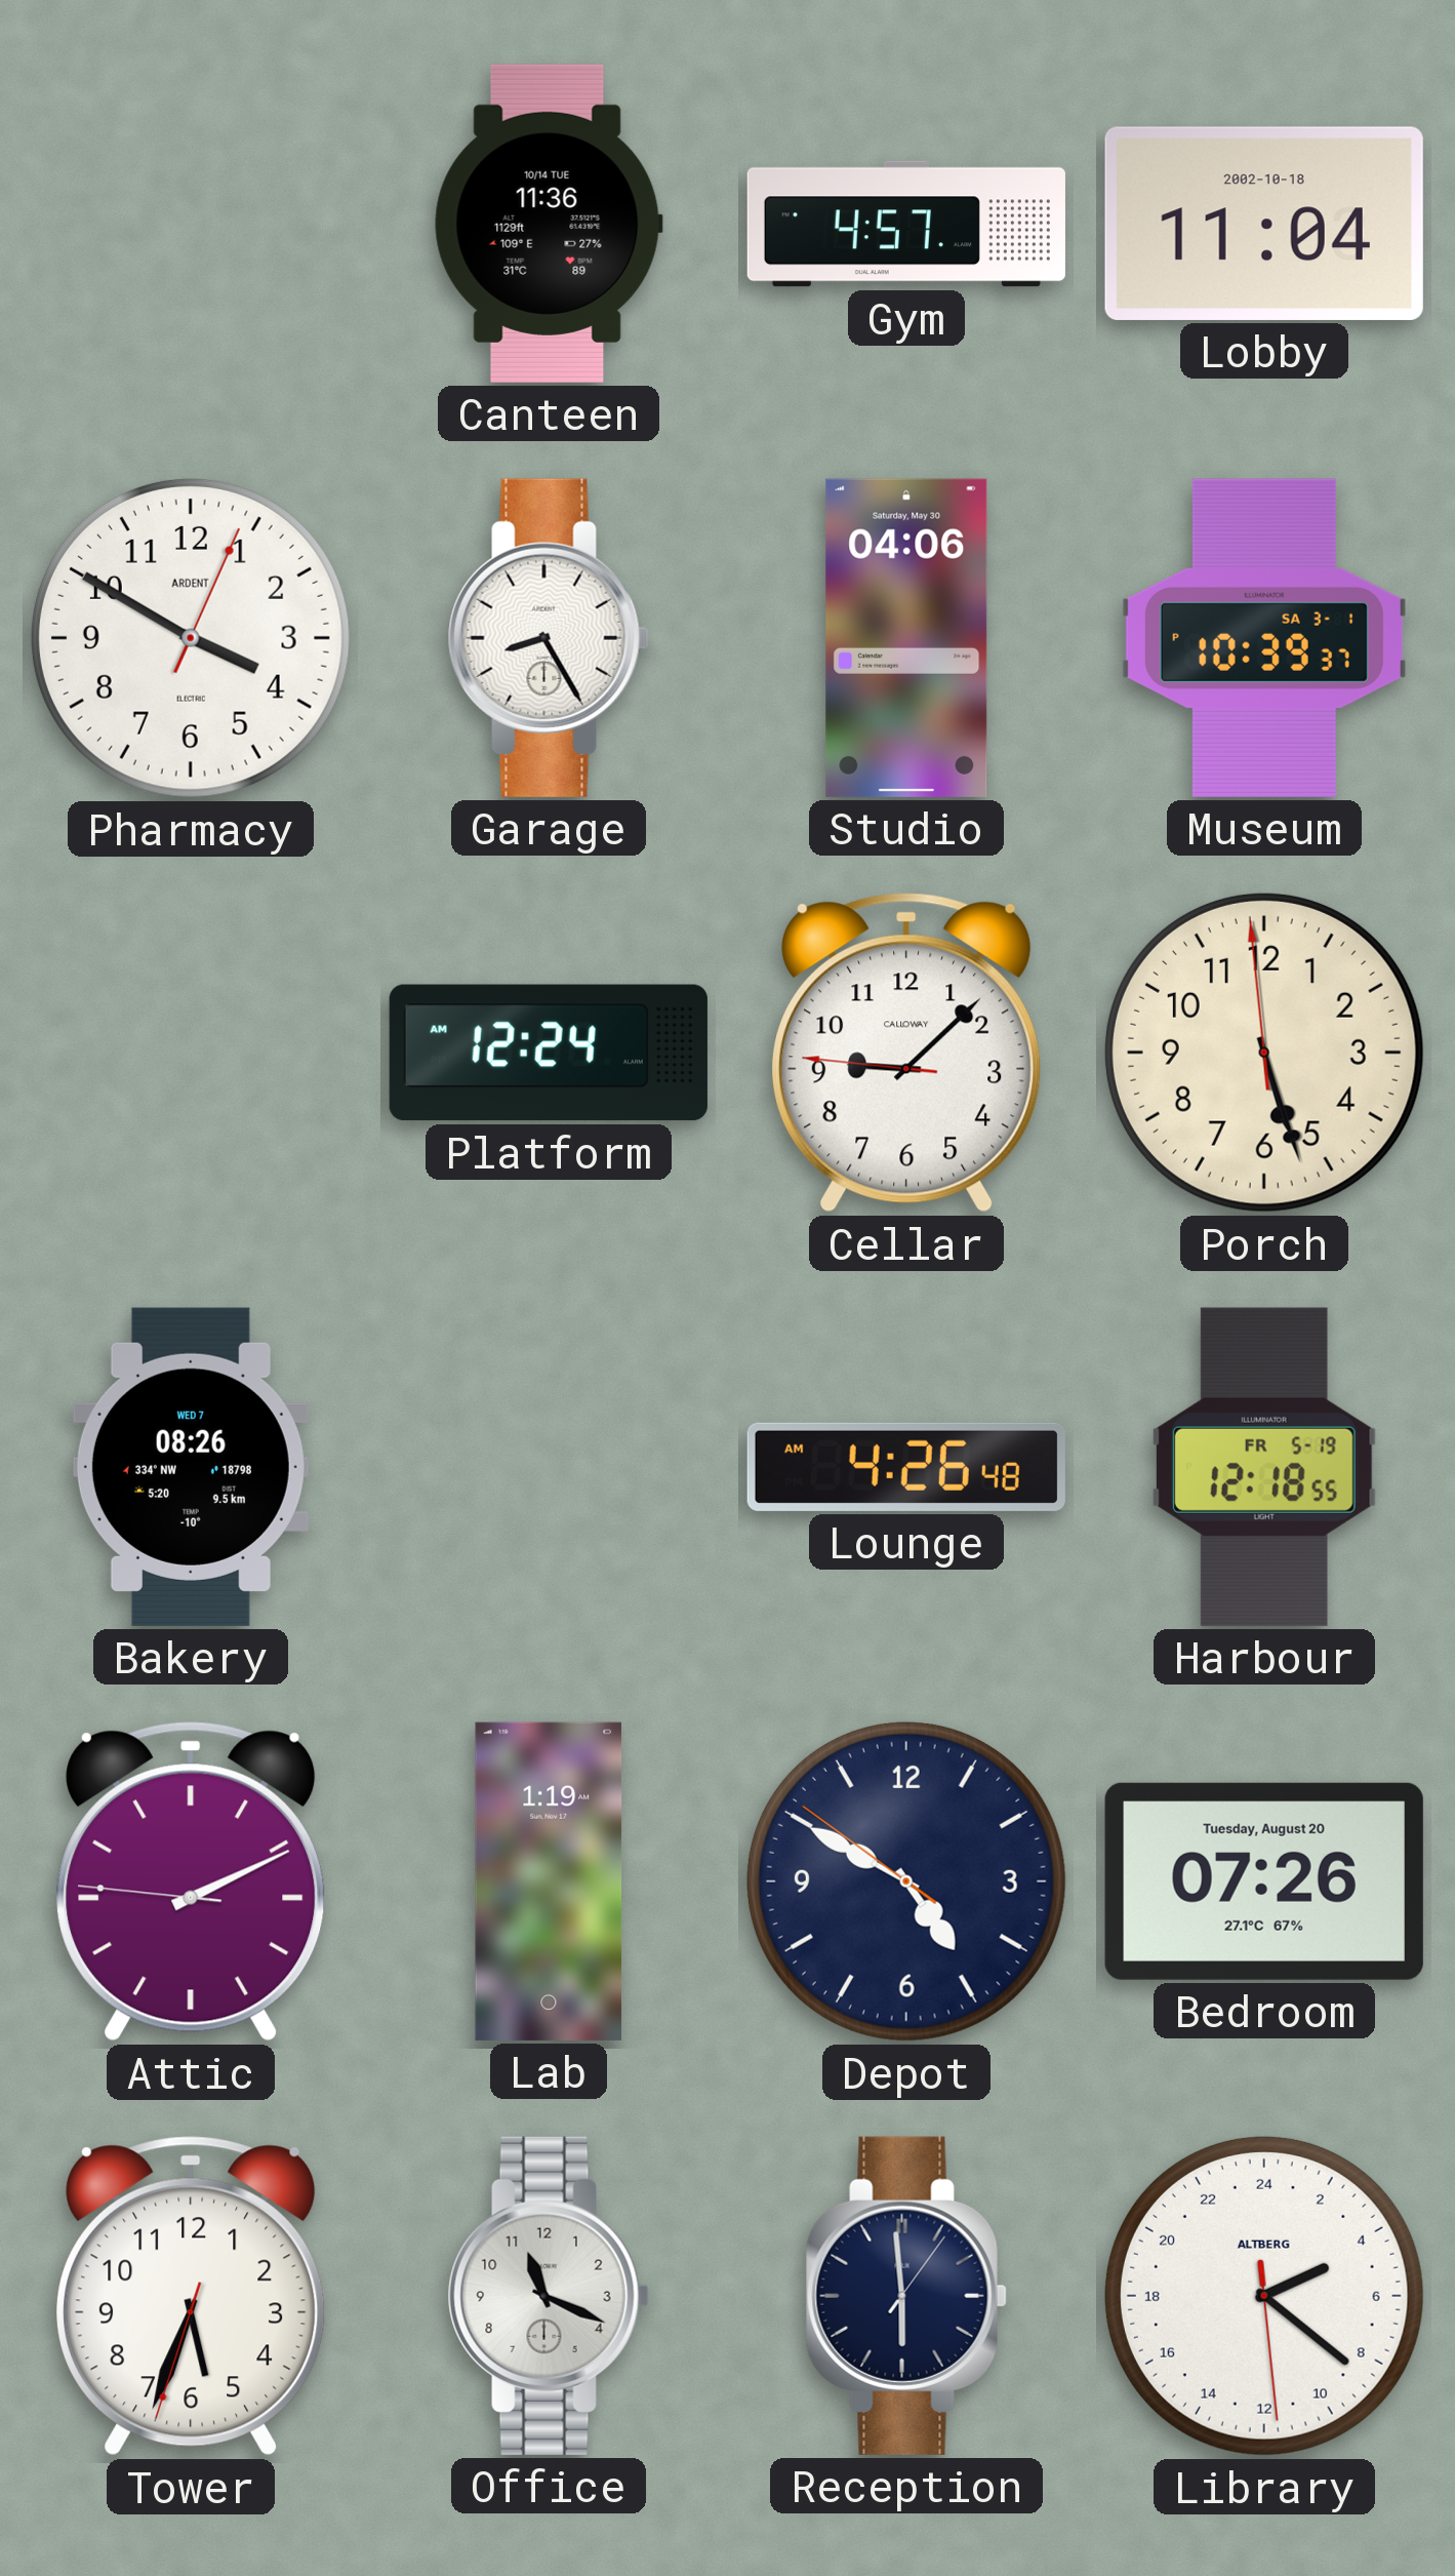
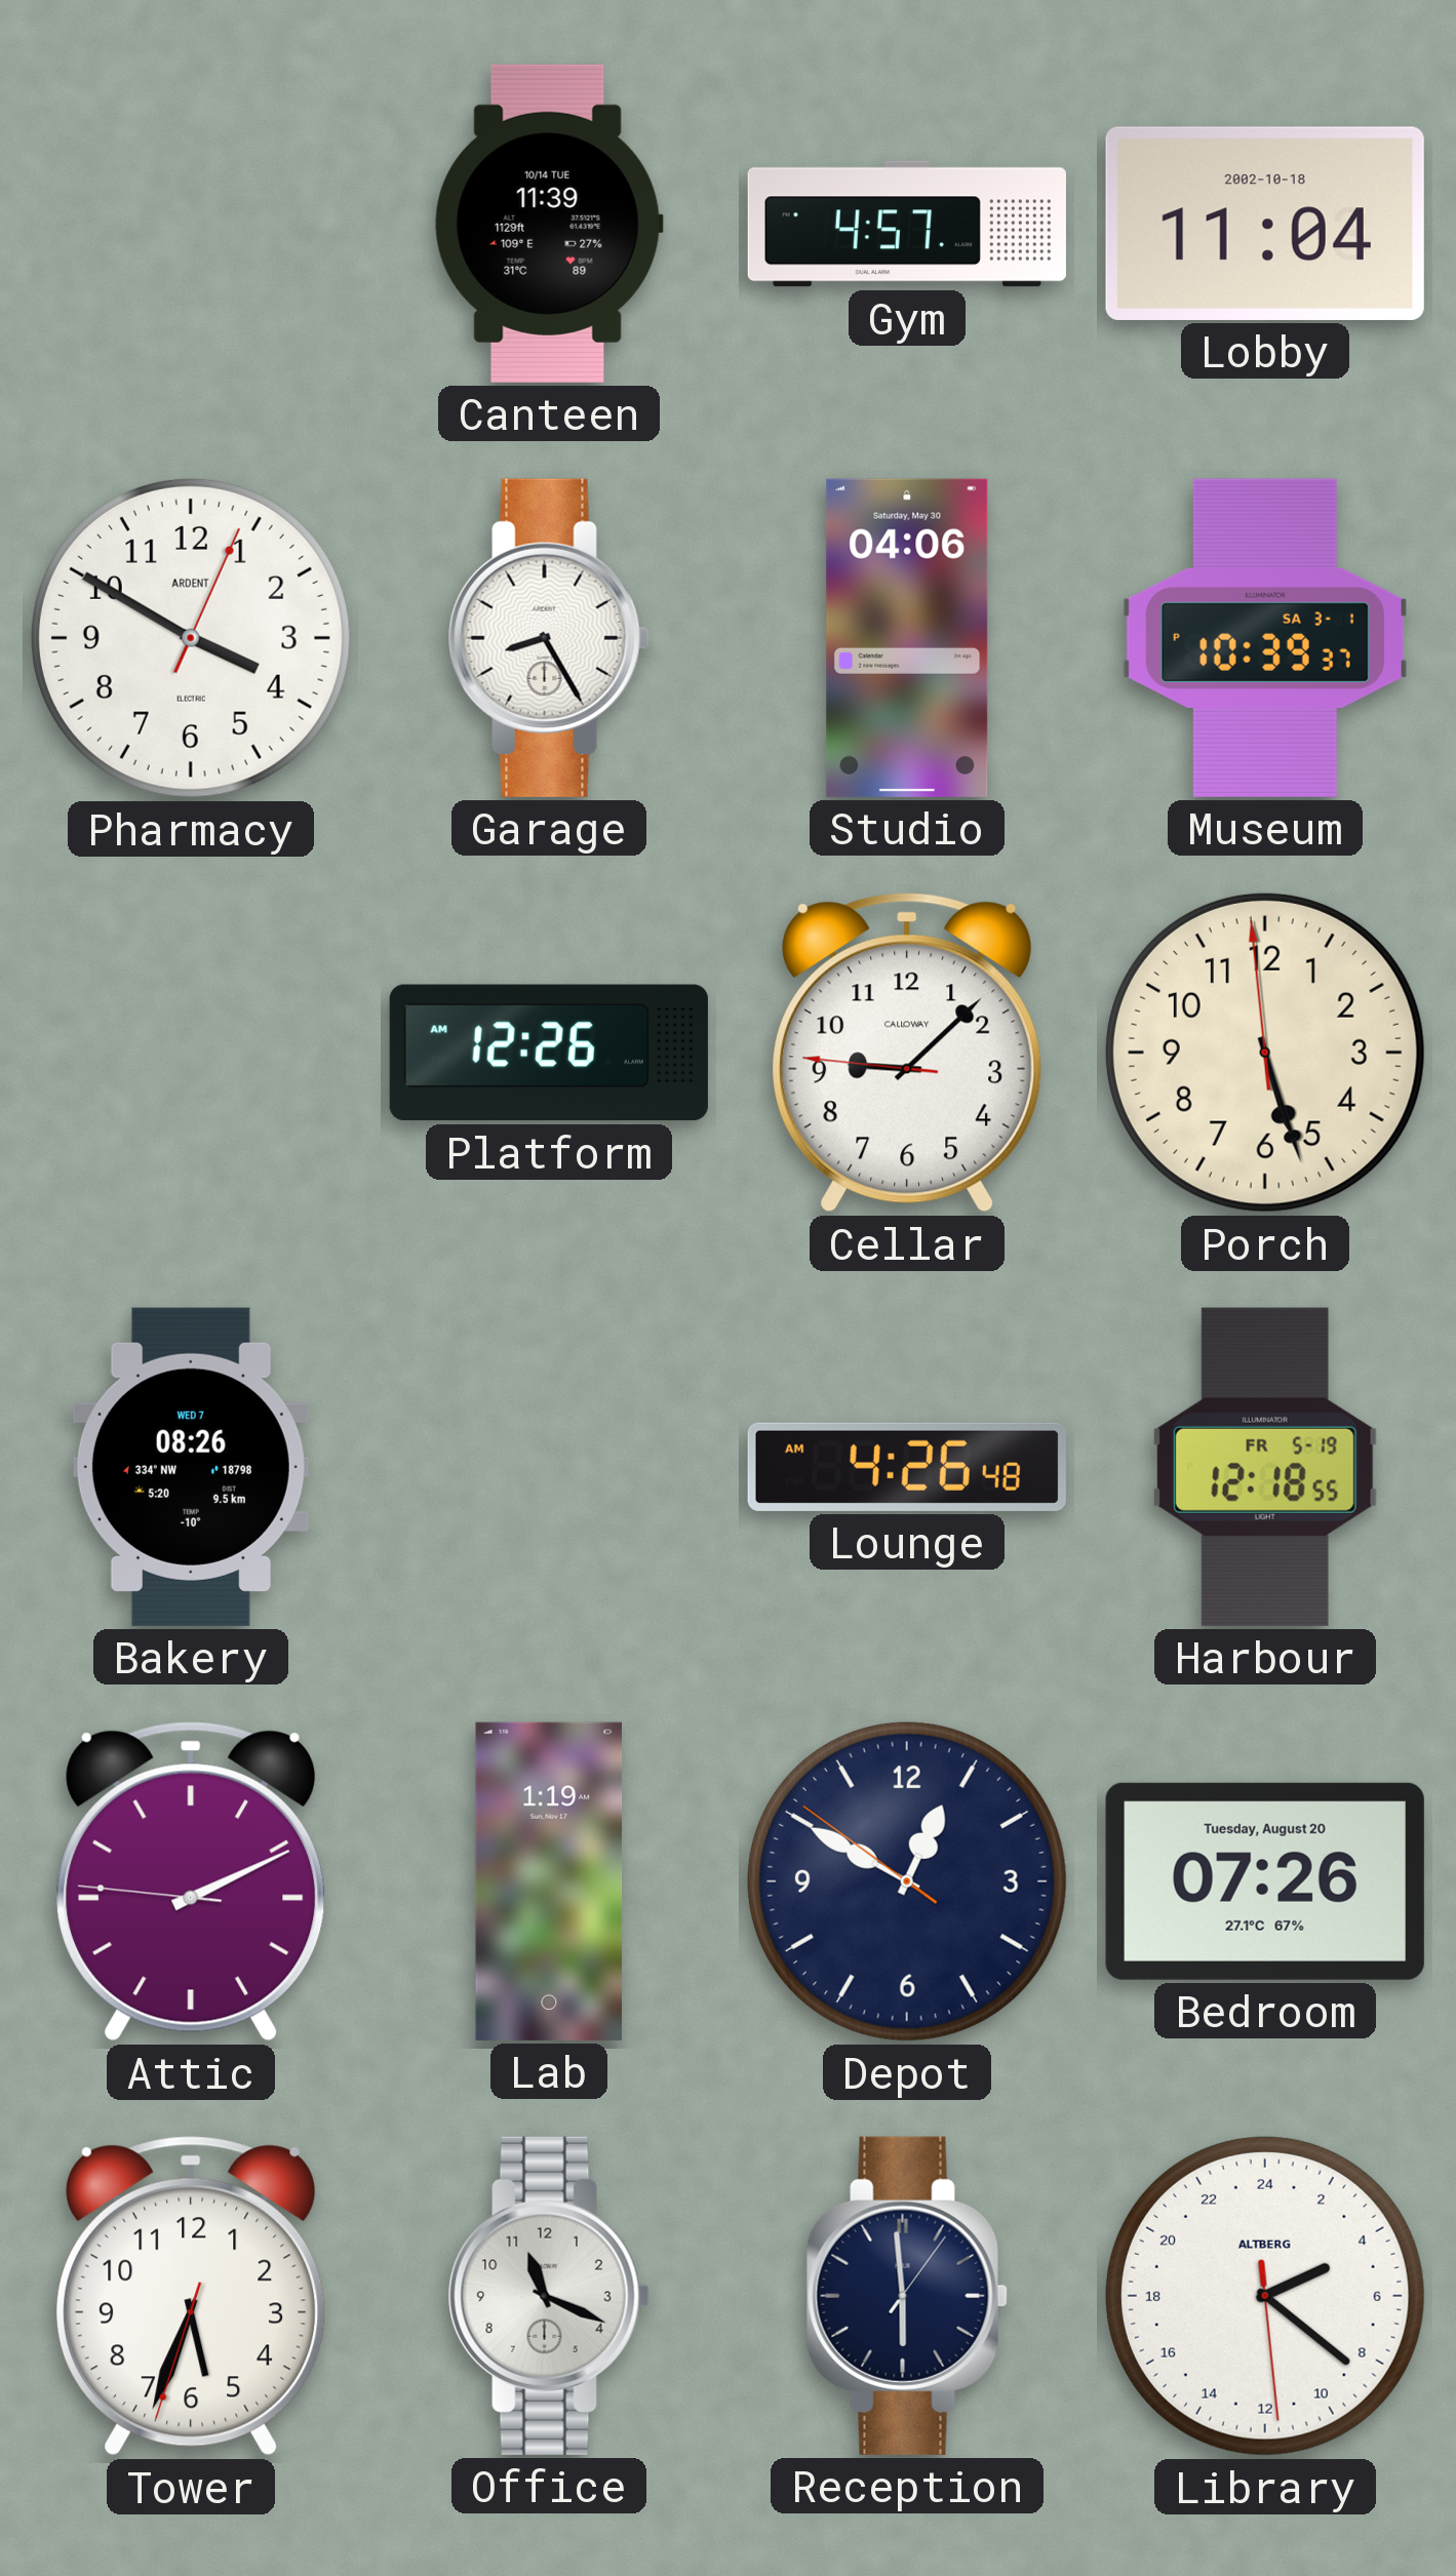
Canteen: 11:36 -> 11:39
Platform: 12:24 -> 12:26
Depot: 4:49 -> 12:49
